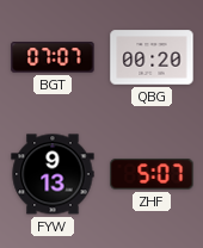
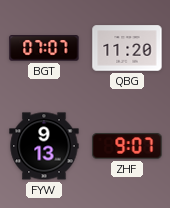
QBG: 00:20 -> 11:20
ZHF: 5:07 -> 9:07
